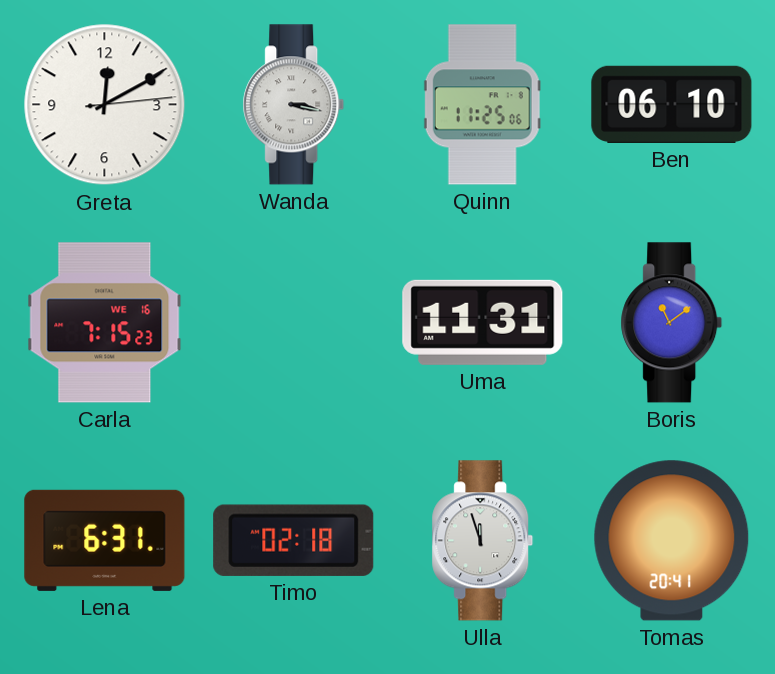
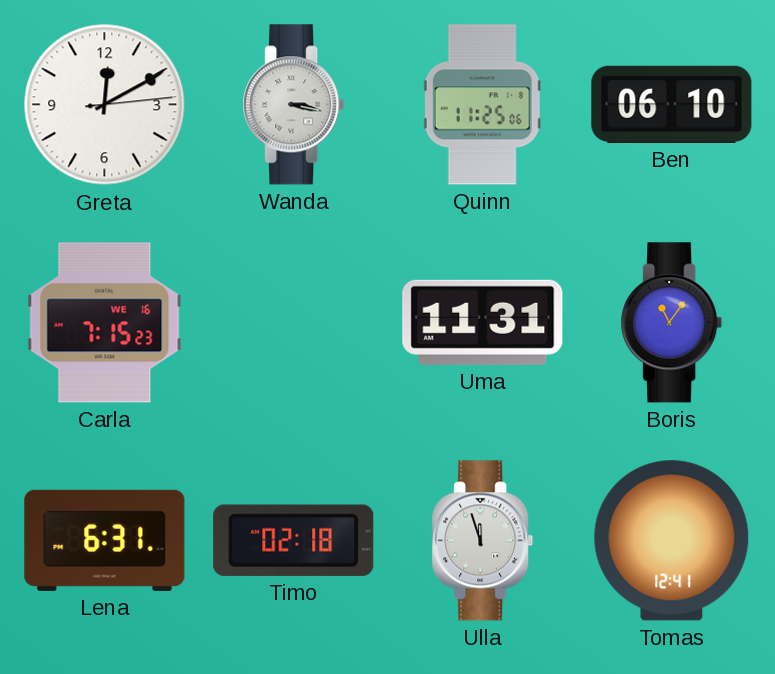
Boris: 11:09 -> 11:06
Tomas: 20:41 -> 12:41
